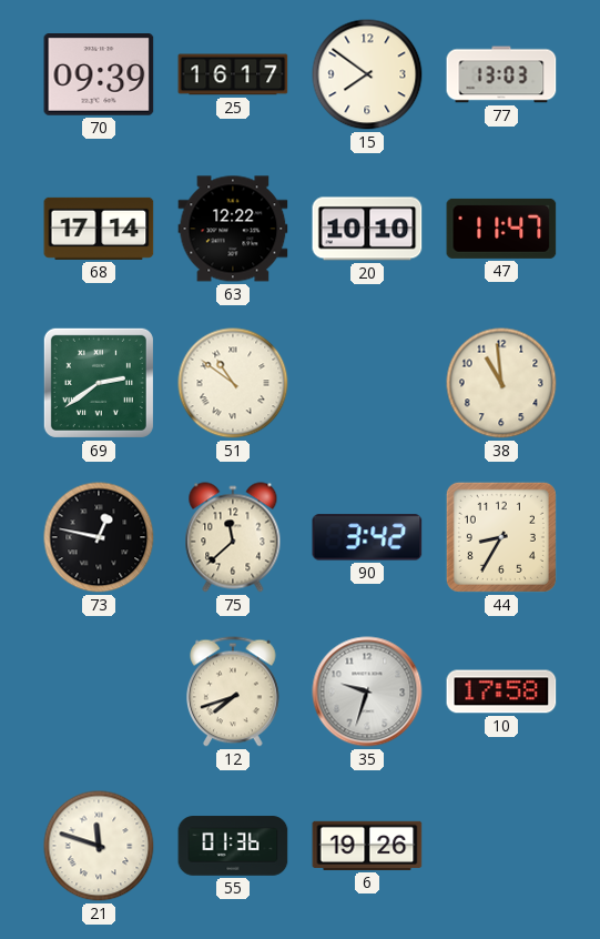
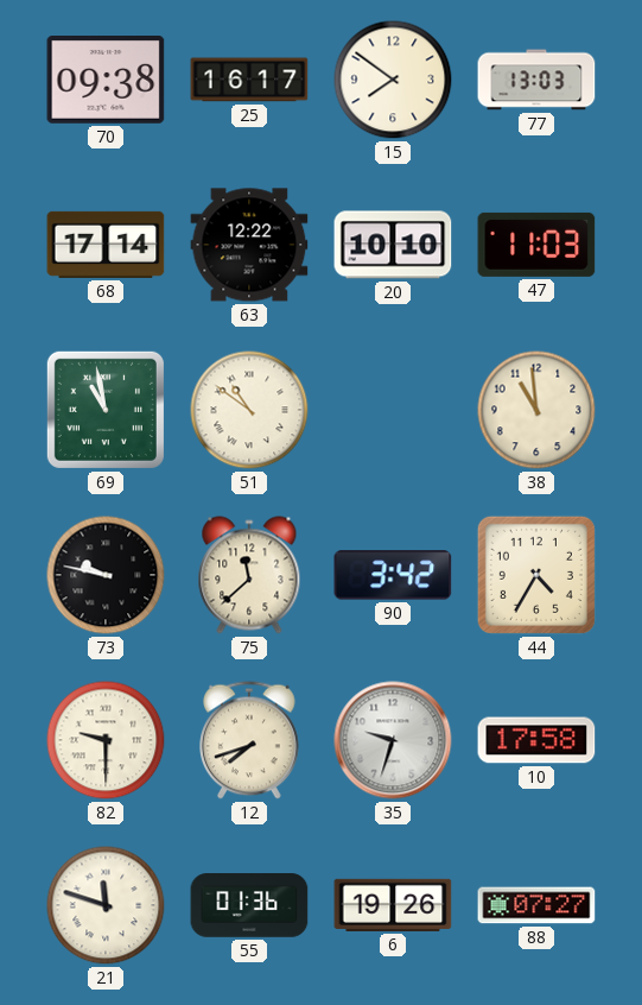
70: 09:39 -> 09:38
47: 11:47 -> 11:03
69: 2:39 -> 10:58
73: 12:47 -> 9:47
44: 8:35 -> 4:35
82: none -> 9:30
88: none -> 07:27
